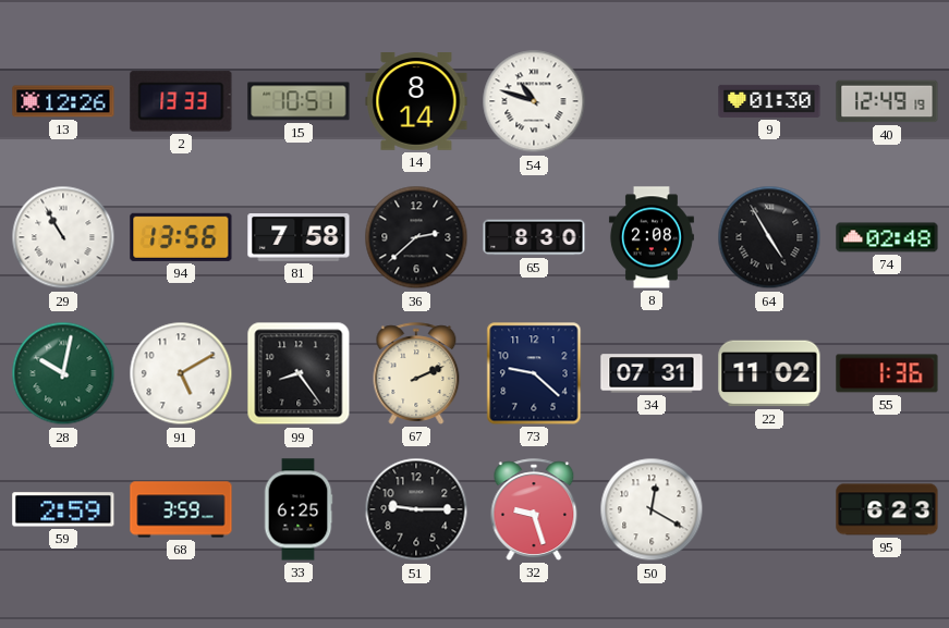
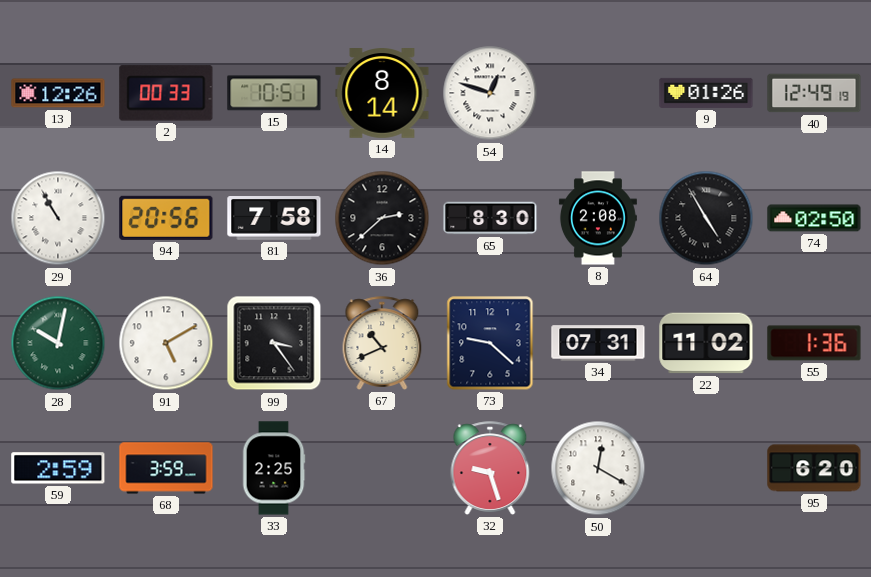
2: 13:33 -> 00:33
54: 10:48 -> 12:48
9: 01:30 -> 01:26
94: 13:56 -> 20:56
74: 02:48 -> 02:50
99: 8:24 -> 3:24
67: 2:11 -> 10:41
33: 6:25 -> 2:25
51: 9:15 -> none
95: 6:23 -> 6:20
